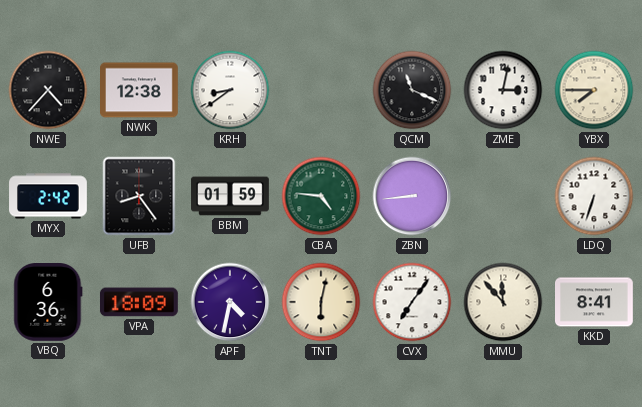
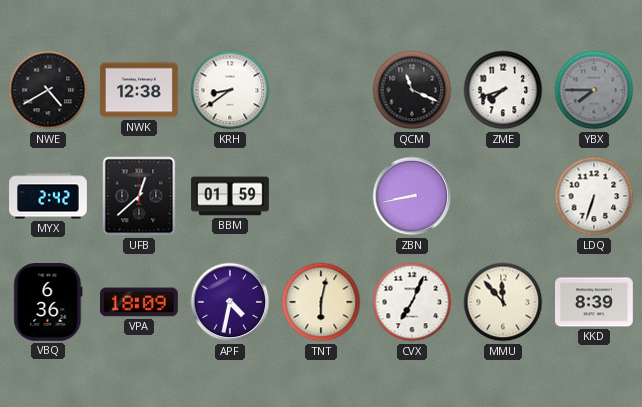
NWE: 4:37 -> 4:40
ZME: 3:02 -> 7:42
YBX dial: cream -> grey
UFB: 8:24 -> 12:38
CBA: 4:46 -> none
ZBN: 8:44 -> 8:43
CVX: 7:06 -> 7:04
KKD: 8:41 -> 8:39
